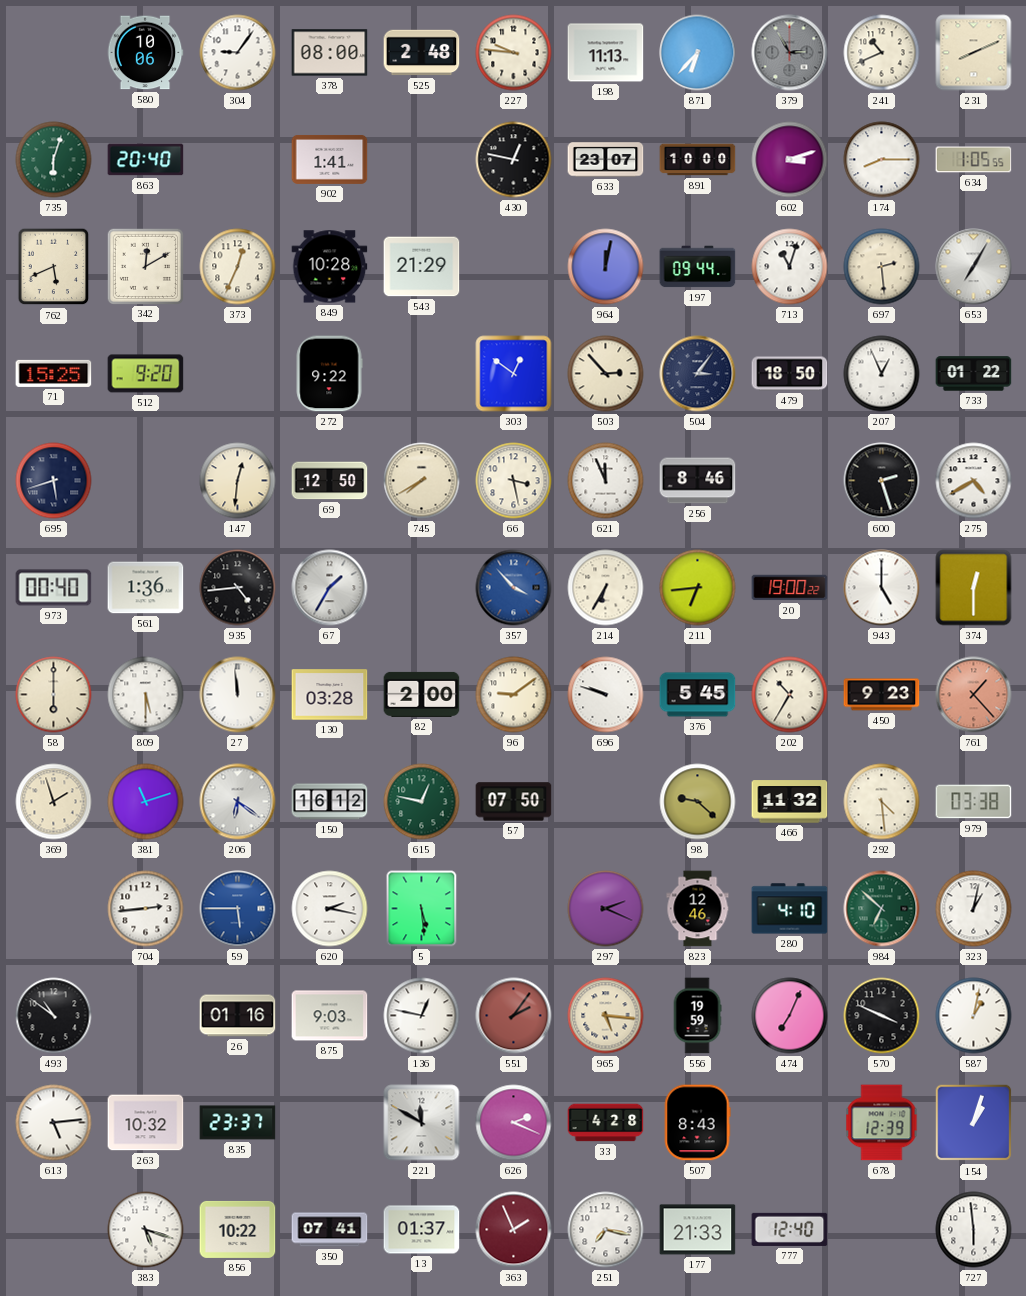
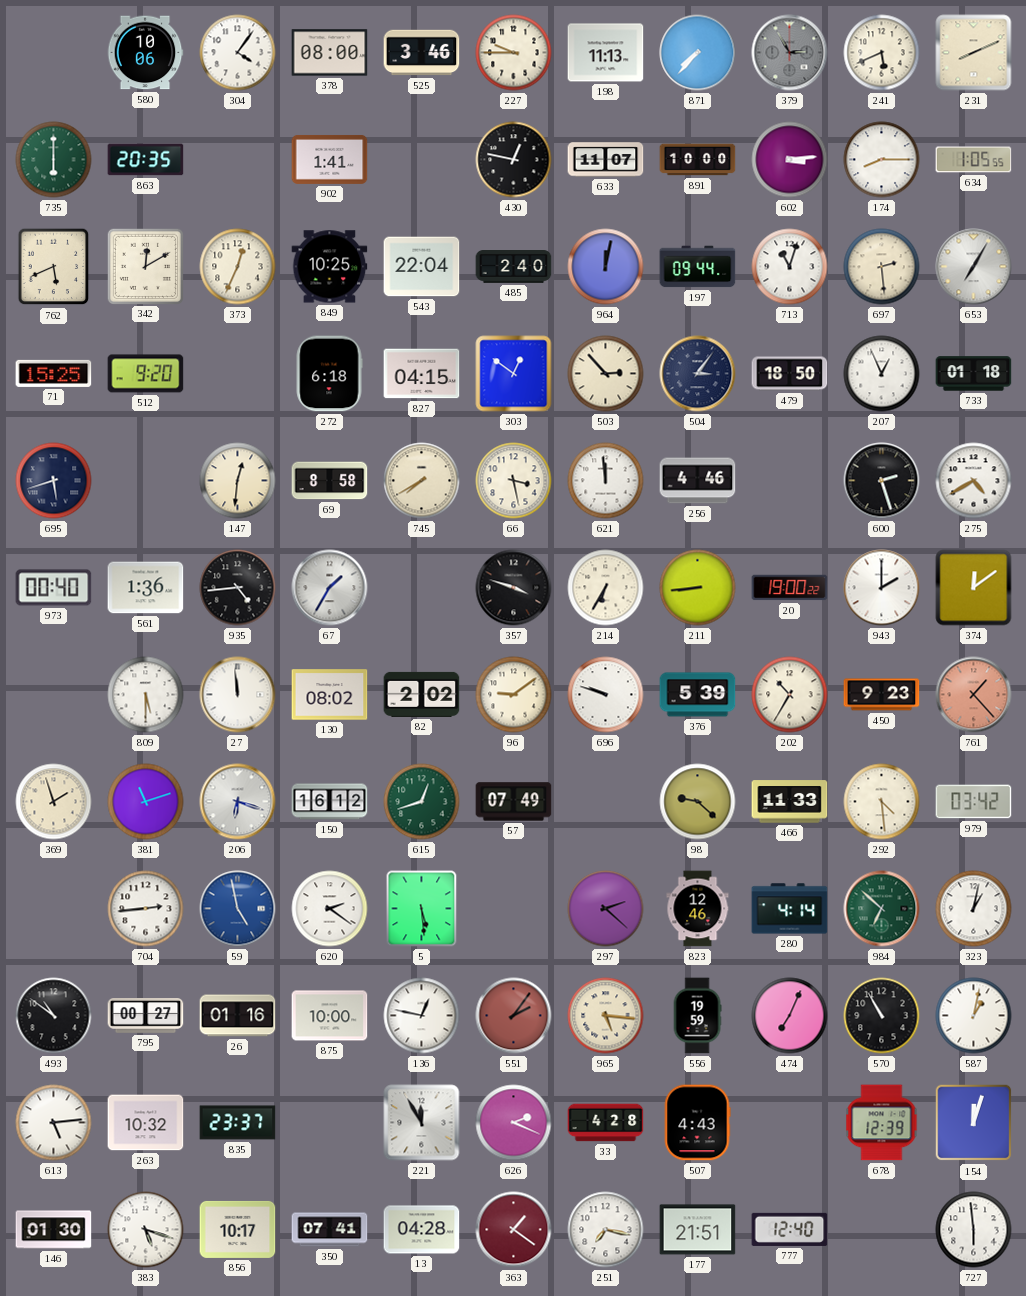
304: 9:06 -> 4:06
525: 2:48 -> 3:46
227: 9:46 -> 9:45
871: 6:37 -> 7:37
241: 10:41 -> 5:41
735: 6:03 -> 6:00
863: 20:40 -> 20:35
633: 23:07 -> 11:07
602: 3:12 -> 3:14
849: 10:28 -> 10:25
543: 21:29 -> 22:04
485: none -> 2:40
272: 9:22 -> 6:18
827: none -> 04:15
733: 01:22 -> 01:18
69: 12:50 -> 8:58
621: 11:56 -> 11:59
256: 8:46 -> 4:46
357: 3:53 -> 3:48
357 dial: blue -> black
211: 6:44 -> 8:44
943: 5:00 -> 2:00
374: 12:30 -> 12:09
58: 6:00 -> none
130: 03:28 -> 08:02
82: 2:00 -> 2:02
376: 5:45 -> 5:39
206: 6:21 -> 6:18
615: 12:47 -> 12:42
57: 07:50 -> 07:49
466: 11:32 -> 11:33
979: 03:38 -> 03:42
59: 5:45 -> 4:58
620: 2:17 -> 2:21
297: 2:19 -> 2:22
280: 4:10 -> 4:14
795: none -> 00:27
875: 9:03 -> 10:00
570: 3:49 -> 10:55
221: 11:50 -> 11:55
507: 8:43 -> 4:43
154: 1:03 -> 12:03
146: none -> 01:30
856: 10:22 -> 10:17
13: 01:37 -> 04:28
363: 1:56 -> 1:21
177: 21:33 -> 21:51
